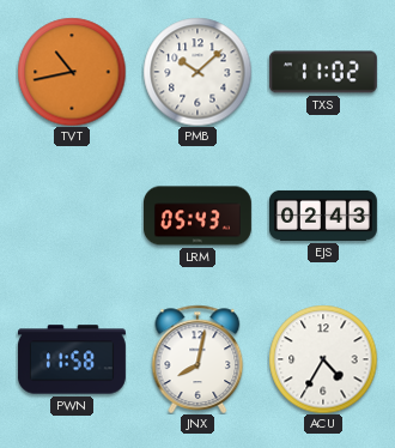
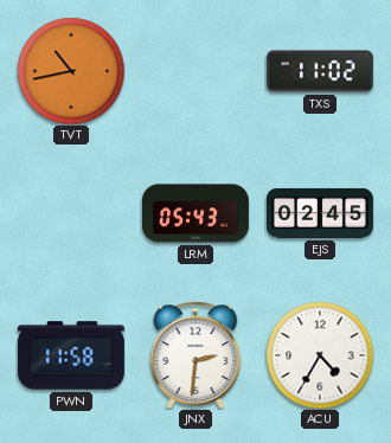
PMB: 10:08 -> none
EJS: 02:43 -> 02:45
JNX: 8:02 -> 2:31
